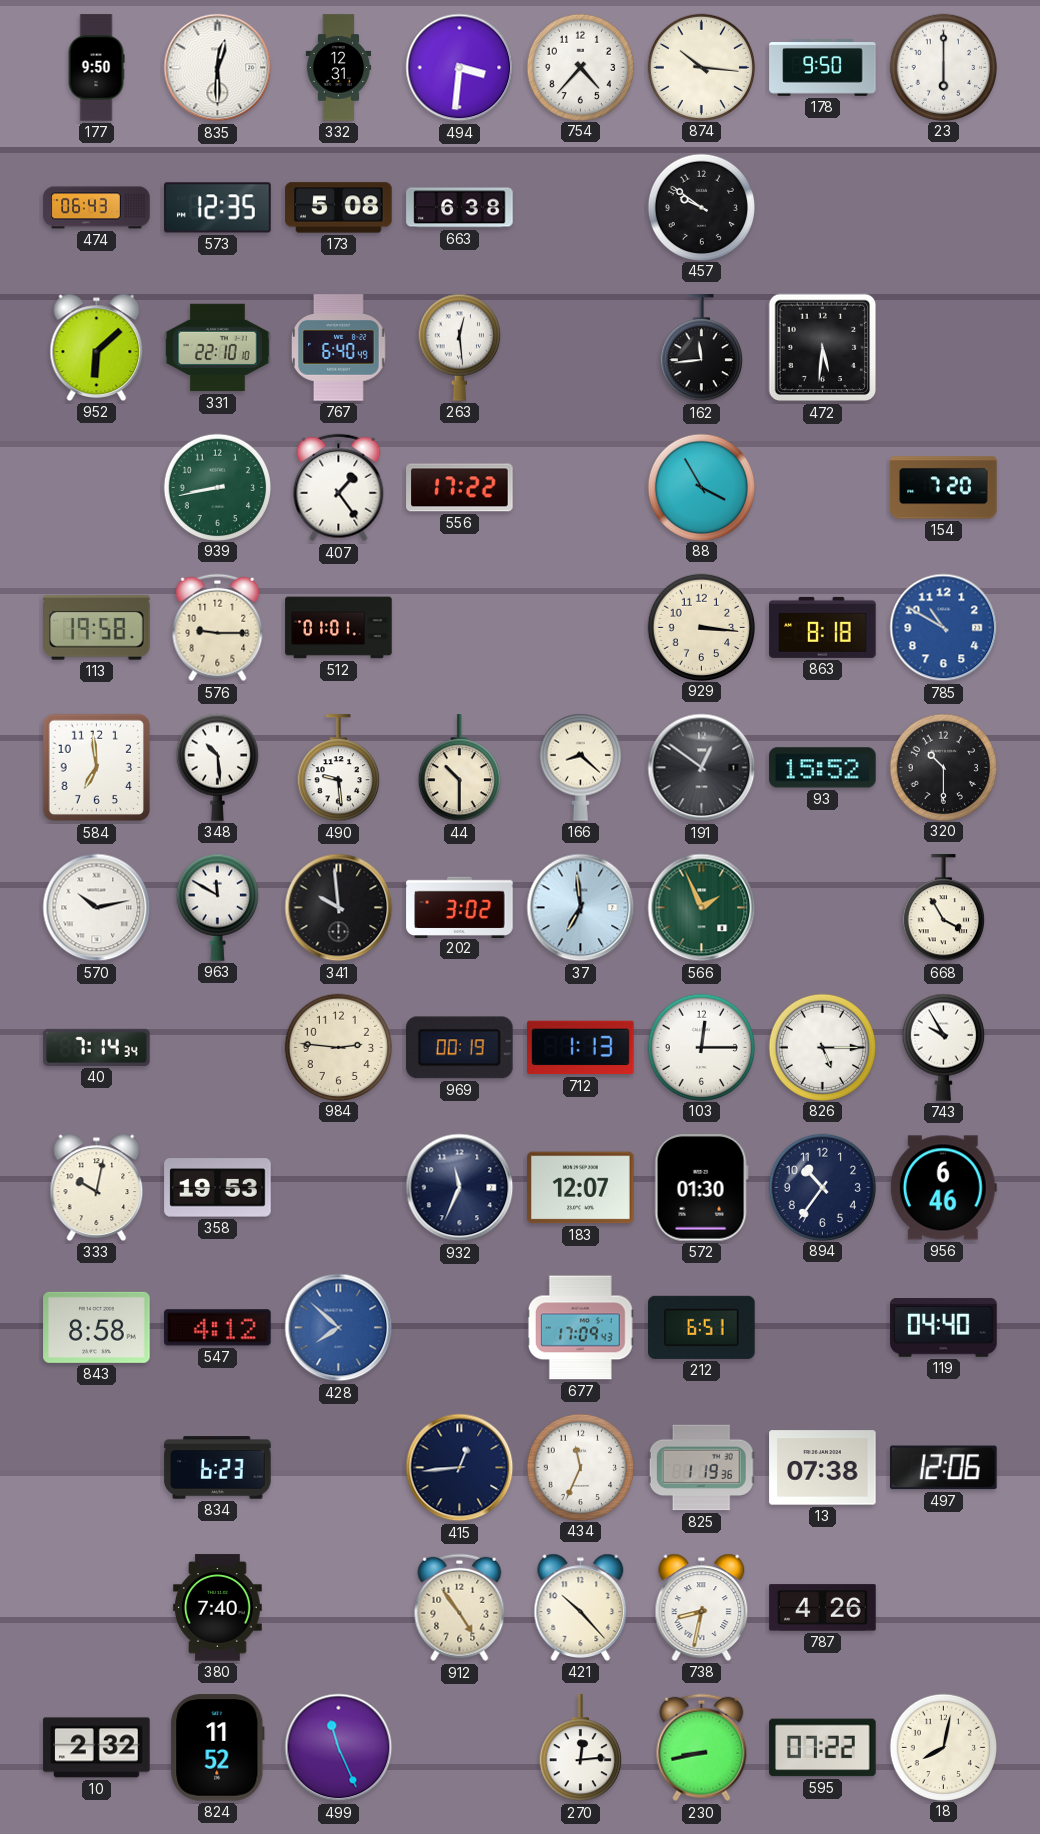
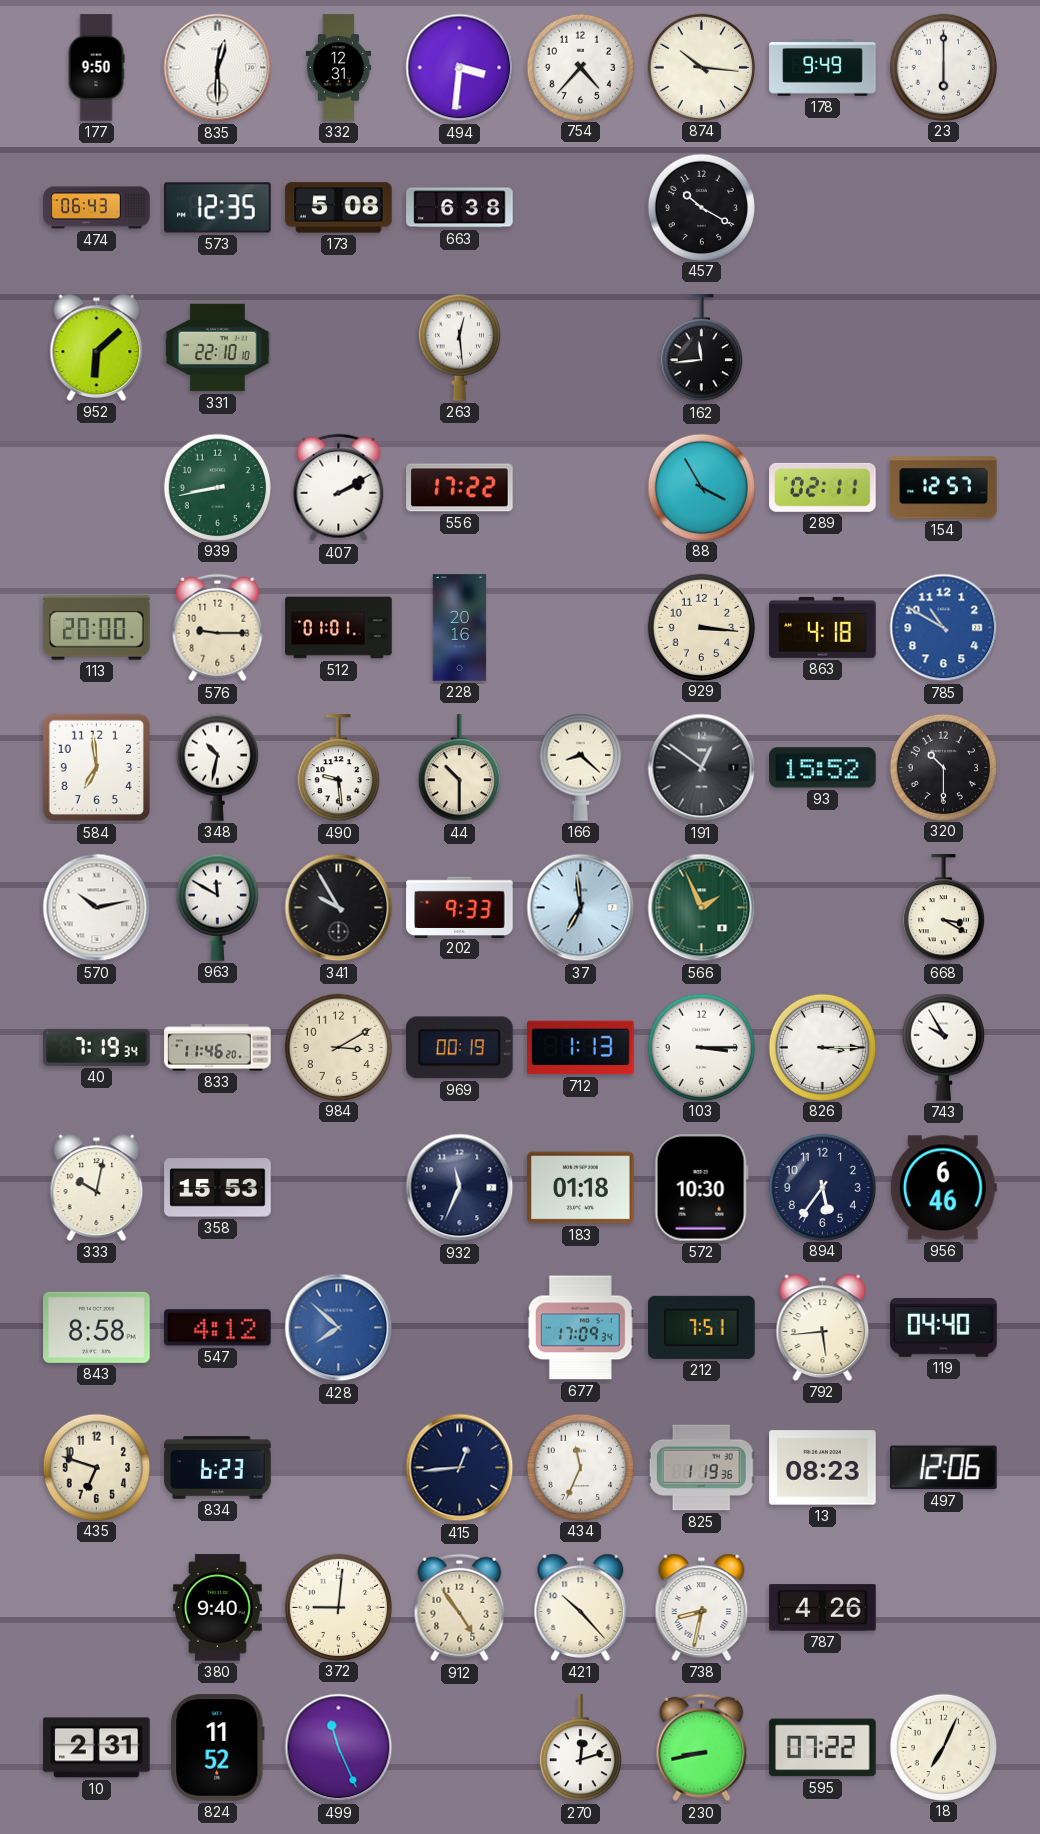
178: 9:50 -> 9:49
457: 9:51 -> 10:20
767: 6:40 -> none
472: 5:31 -> none
407: 1:24 -> 2:10
289: none -> 02:11
154: 7:20 -> 12:57
113: 19:58 -> 20:00
228: none -> 20:16
863: 8:18 -> 4:18
348: 10:29 -> 10:32
341: 9:59 -> 9:55
202: 3:02 -> 9:33
668: 3:55 -> 3:20
40: 7:14 -> 7:19
833: none -> 11:46
984: 2:46 -> 3:10
103: 12:15 -> 3:15
826: 5:15 -> 3:15
358: 19:53 -> 15:53
183: 12:07 -> 01:18
572: 01:30 -> 10:30
894: 10:36 -> 5:36
677: 17:09:43 -> 17:09:34
212: 6:51 -> 7:51
792: none -> 5:44
435: none -> 6:48
13: 07:38 -> 08:23
380: 7:40 -> 9:40
372: none -> 9:01
10: 2:32 -> 2:31
270: 12:14 -> 12:12
18: 8:02 -> 7:04
